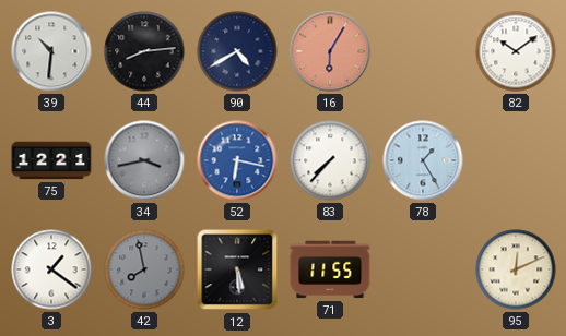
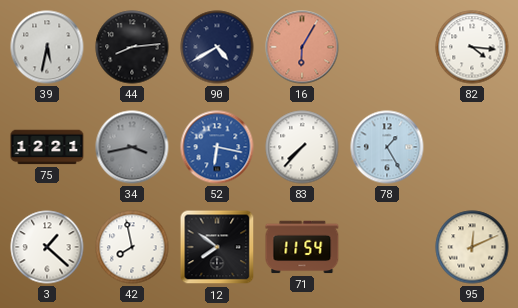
39: 10:31 -> 5:32
82: 10:09 -> 4:16
3: 1:21 -> 1:22
42 dial: grey -> white
12: 5:29 -> 7:51
71: 11:55 -> 11:54
